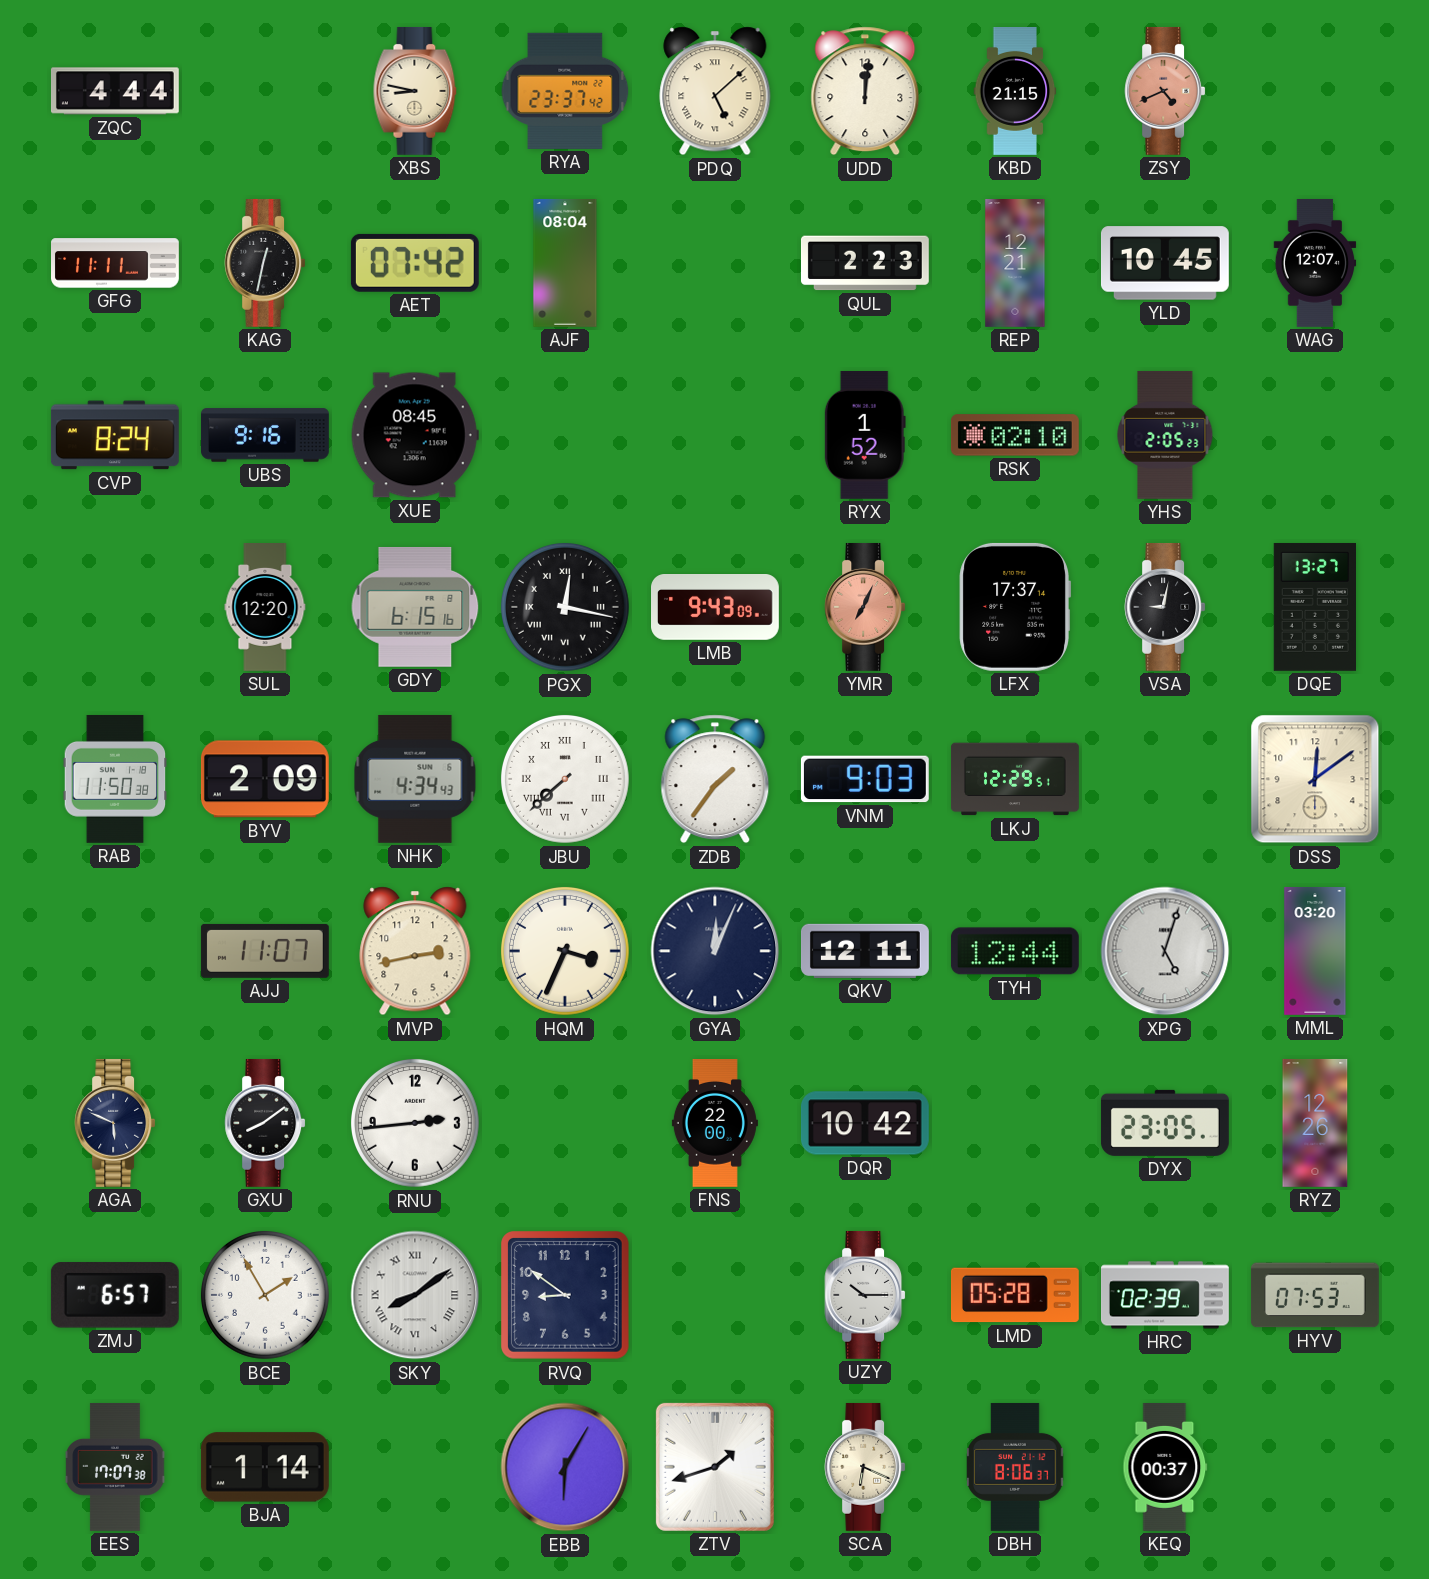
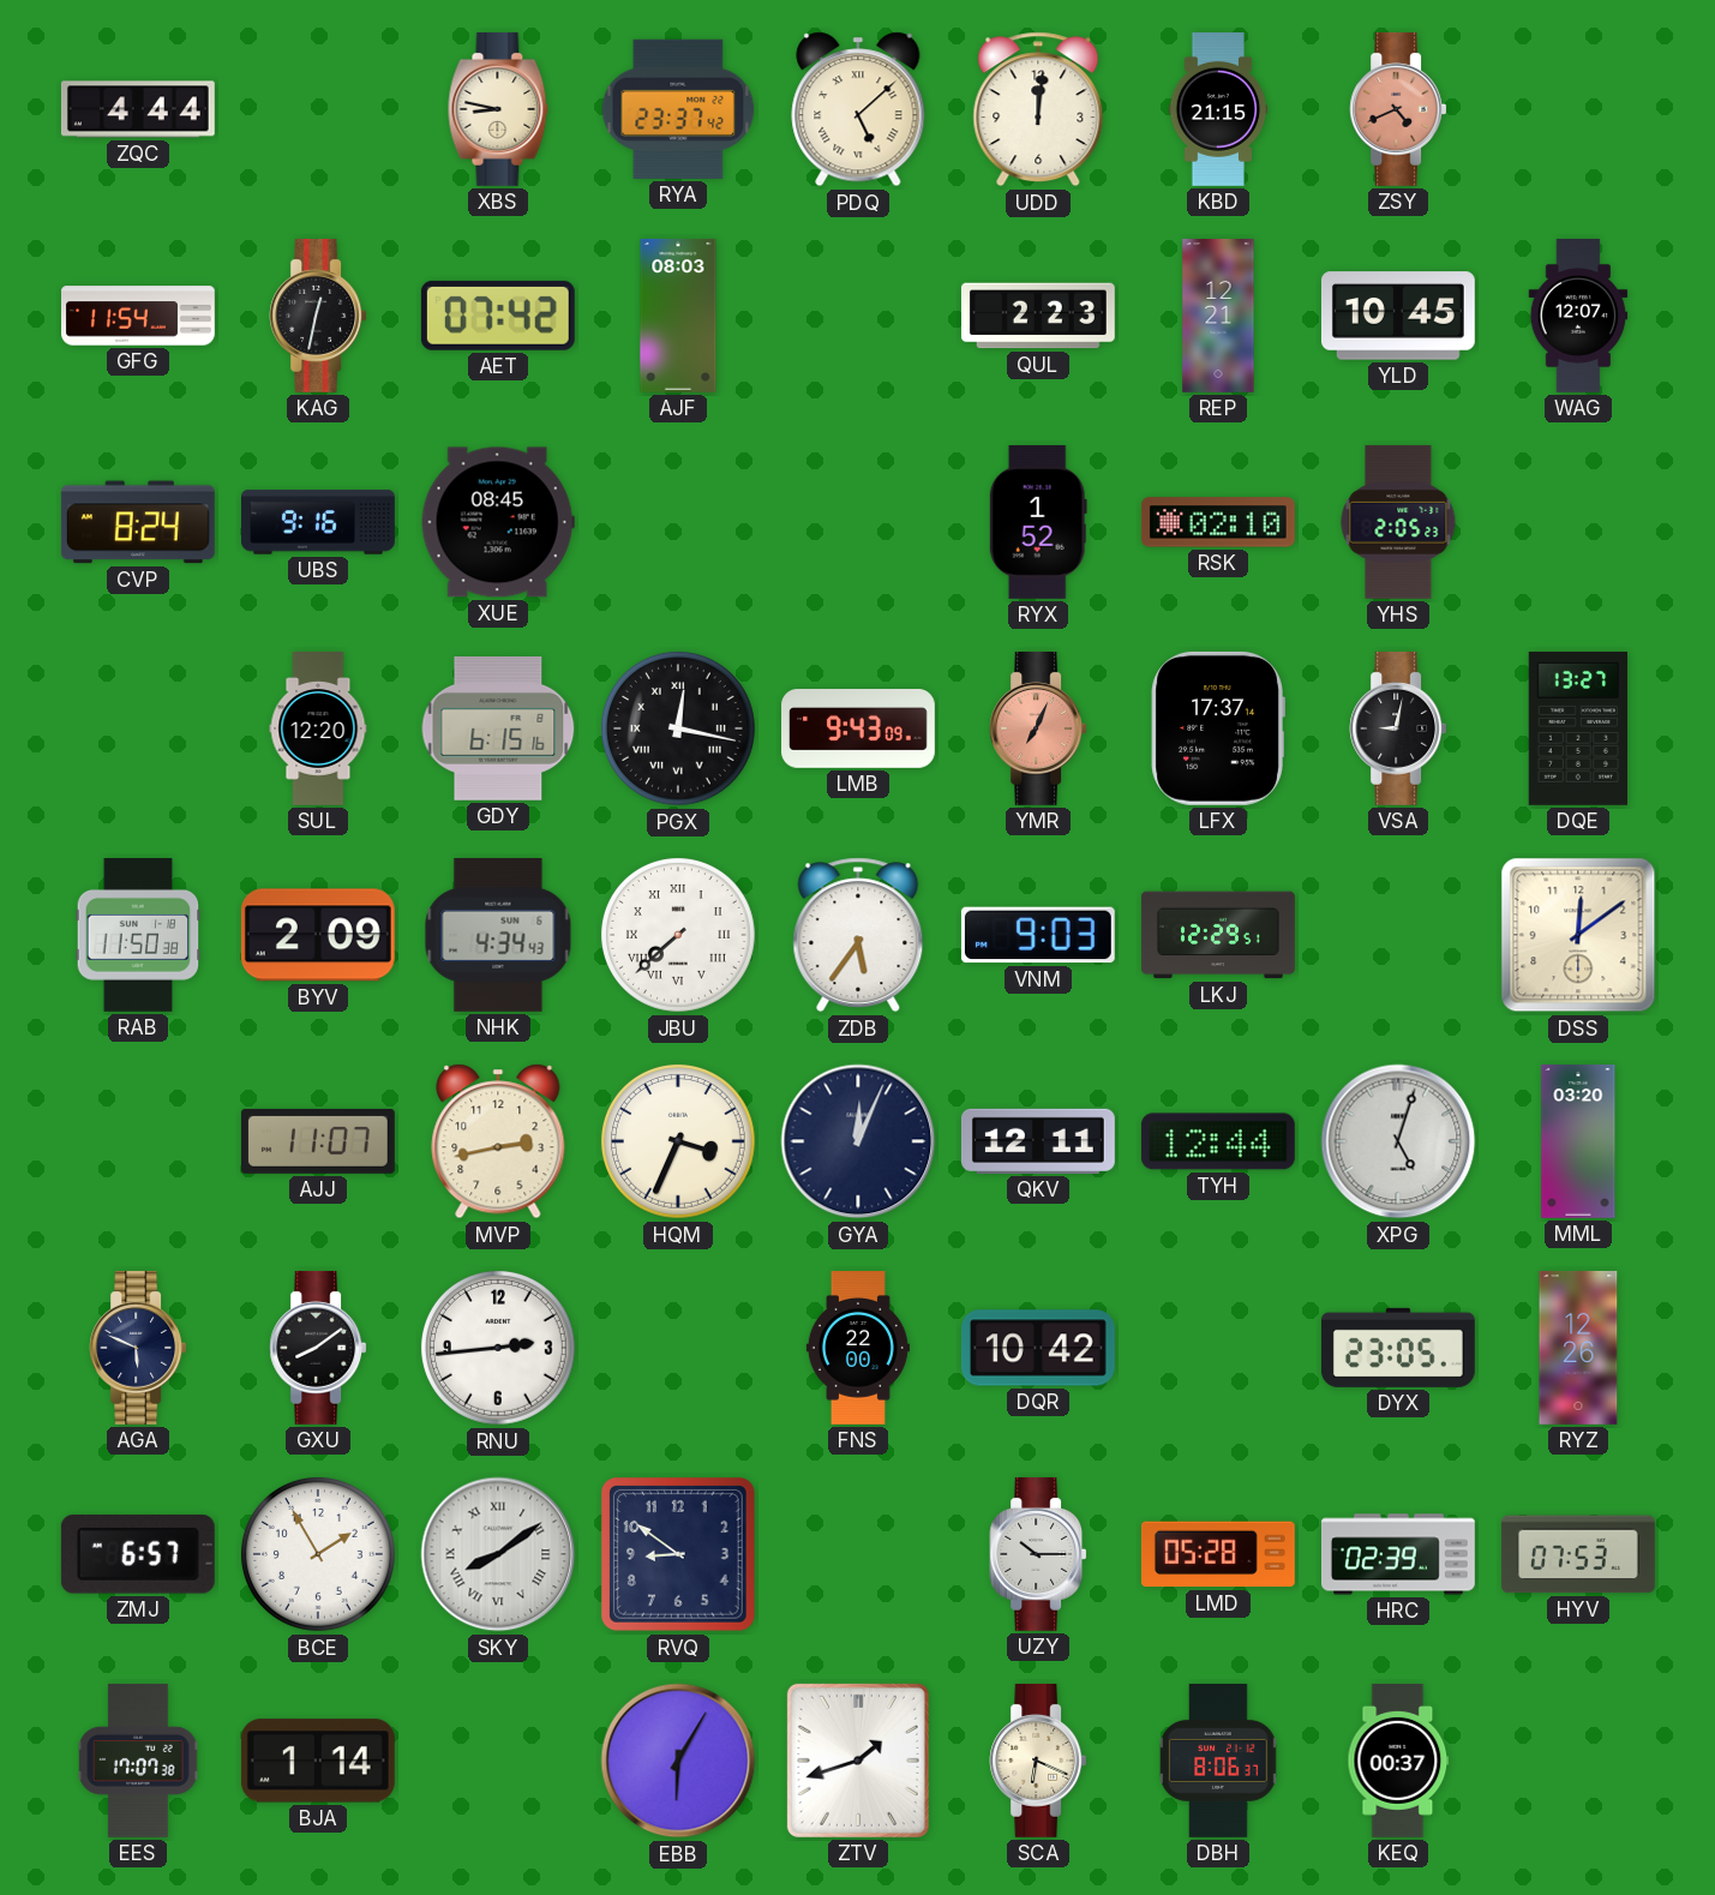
GFG: 11:11 -> 11:54
AJF: 08:04 -> 08:03
ZDB: 1:36 -> 5:36
